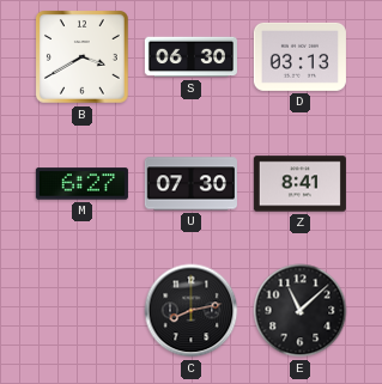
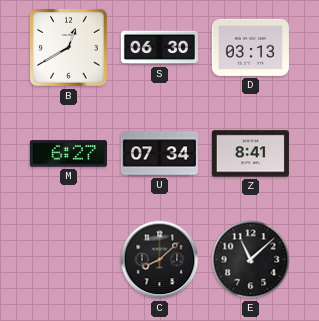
B: 3:40 -> 12:40
U: 07:30 -> 07:34
C: 8:13 -> 8:08
